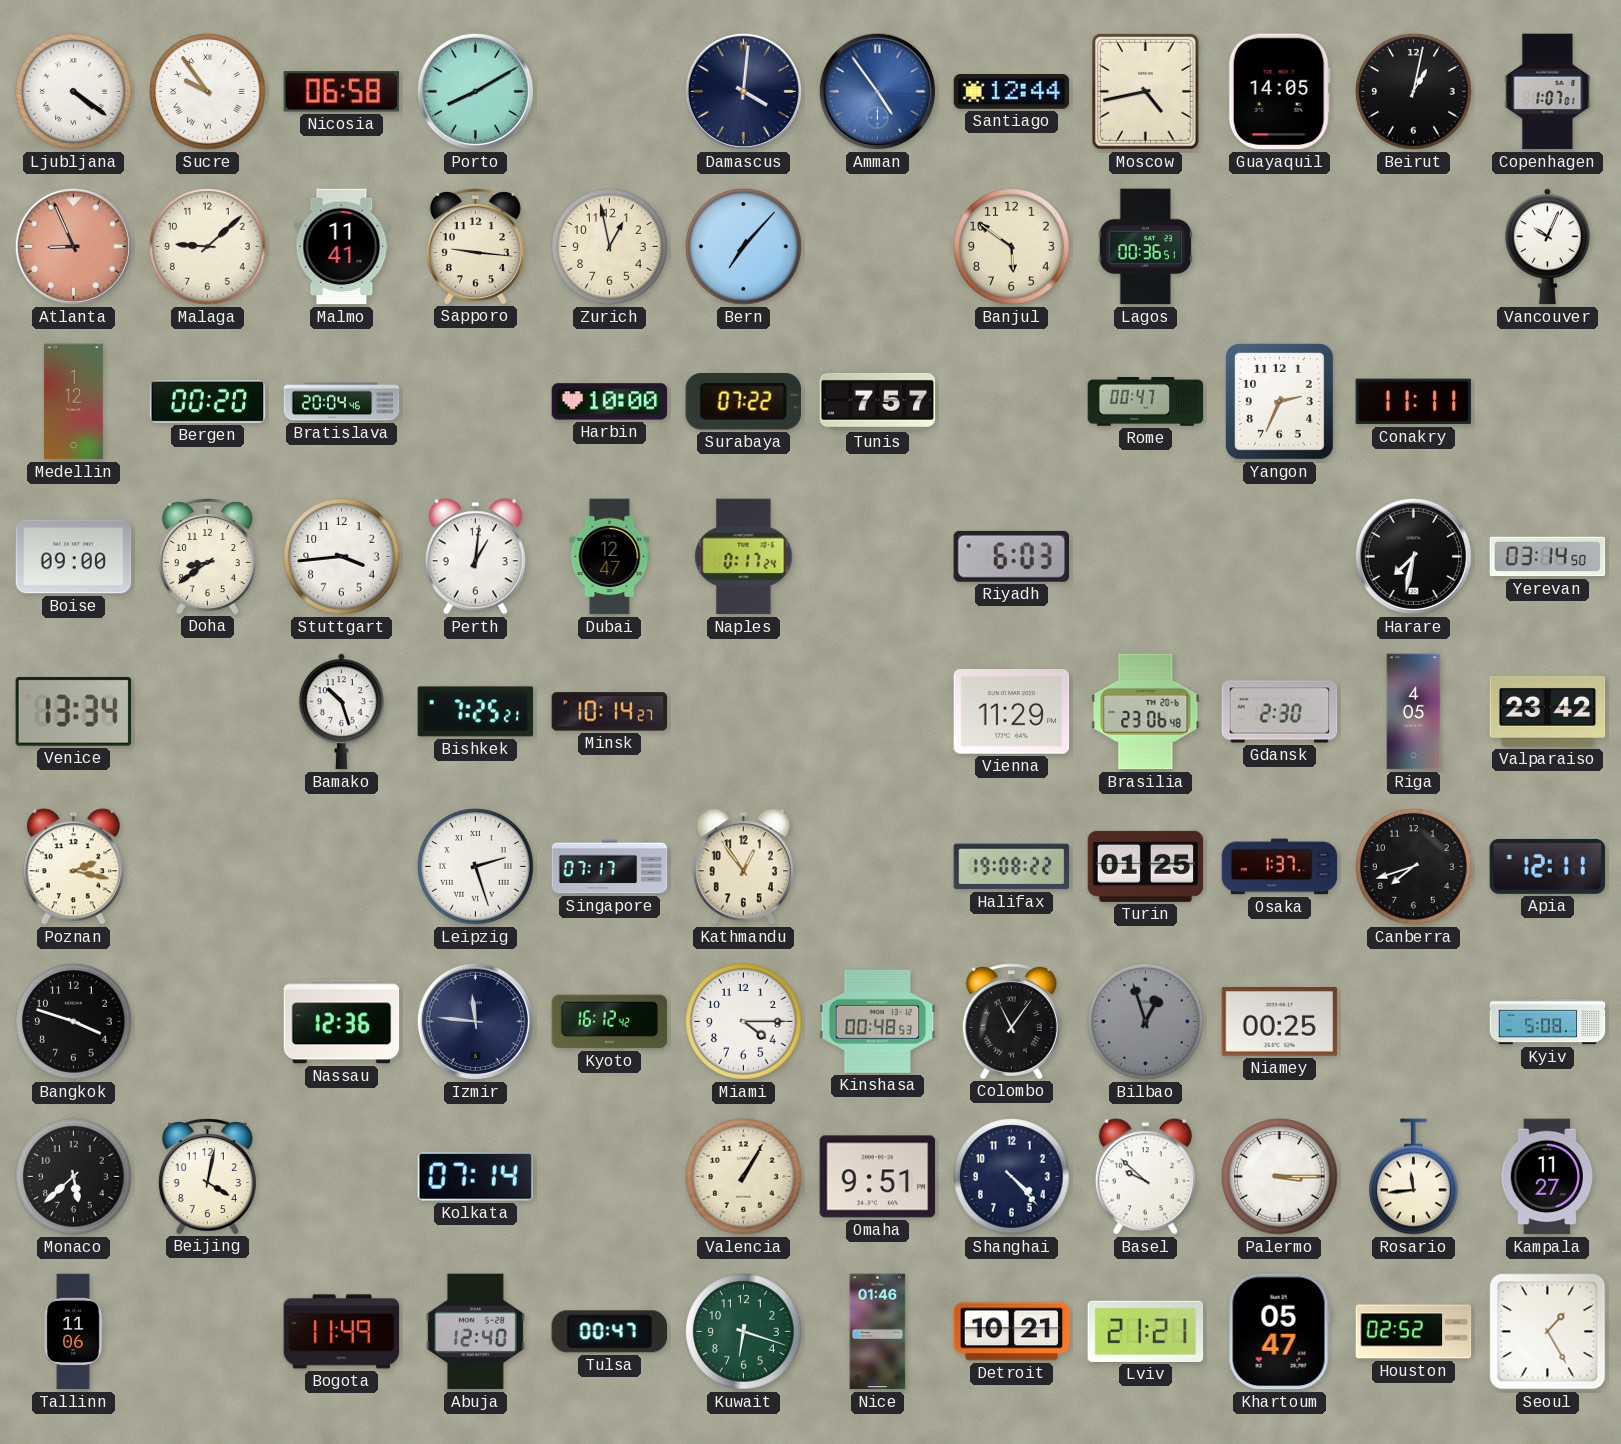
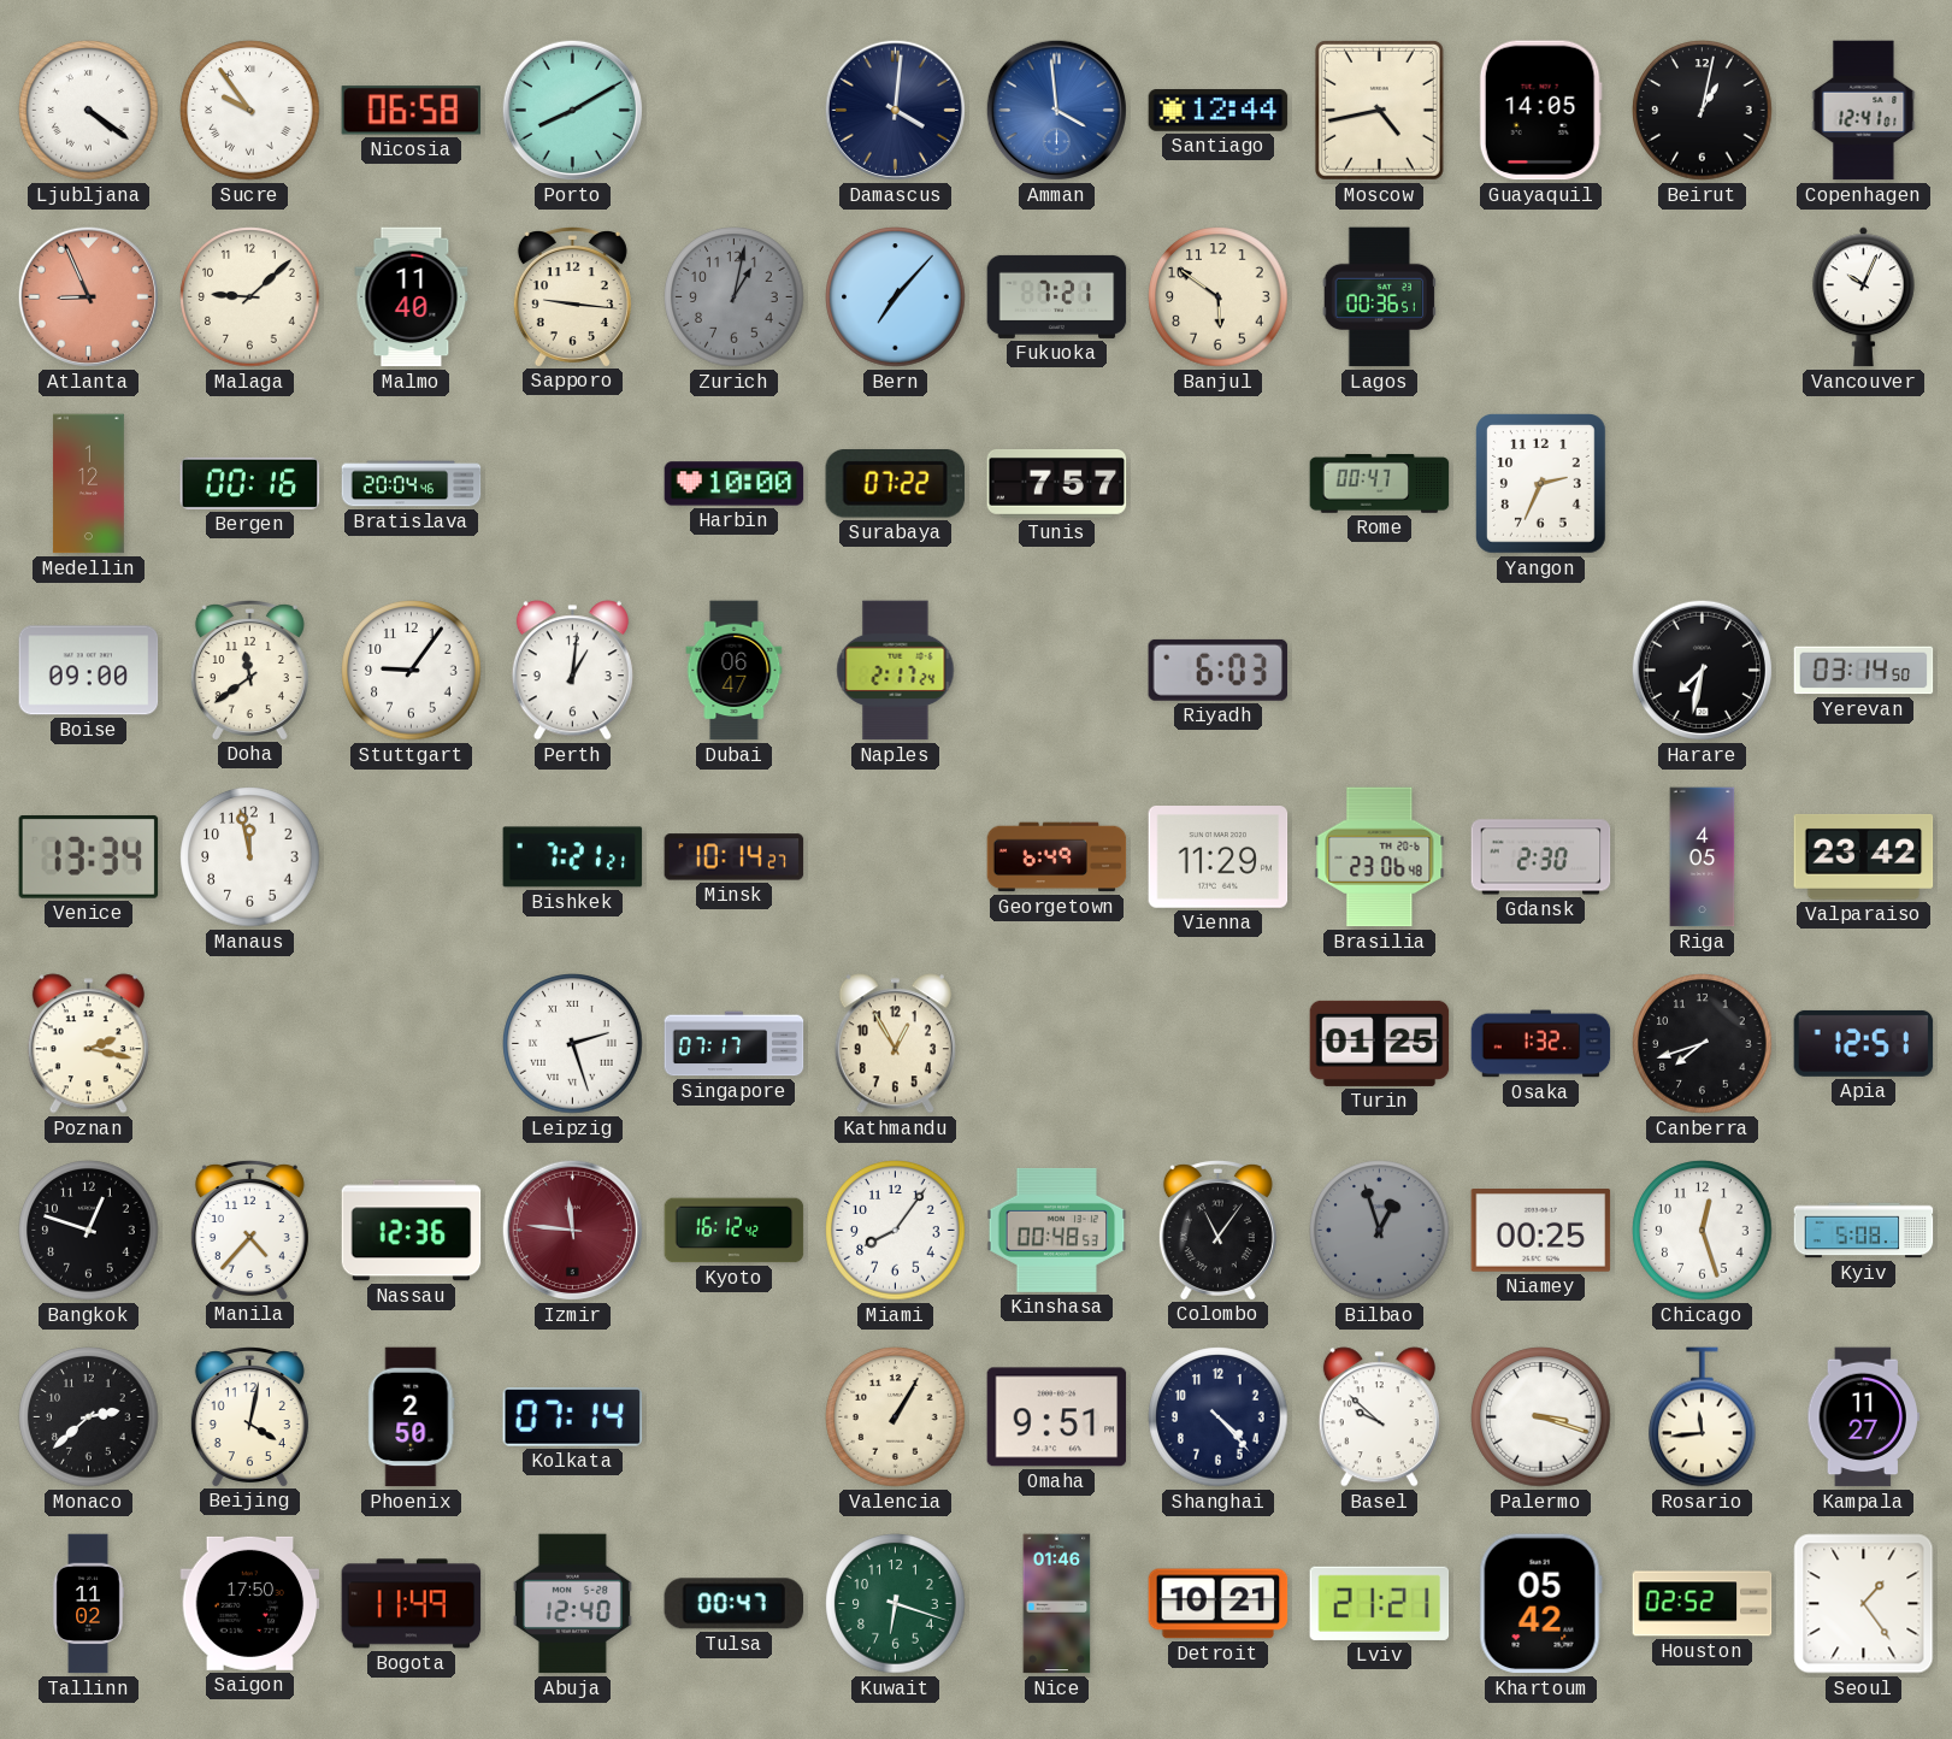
Amman: 4:54 -> 3:59
Copenhagen: 1:07 -> 12:41
Malmo: 11:41 -> 11:40
Zurich: 12:58 -> 1:02
Zurich dial: cream -> grey
Fukuoka: none -> 7:21
Bergen: 00:20 -> 00:16
Conakry: 11:11 -> none
Doha: 8:39 -> 11:39
Stuttgart: 3:44 -> 9:06
Dubai: 12:47 -> 06:47
Naples: 0:17 -> 2:17
Manaus: none -> 11:58
Bamako: 10:27 -> none
Bishkek: 7:25 -> 7:21
Georgetown: none -> 6:49
Kathmandu: 12:54 -> 12:55
Halifax: 19:08 -> none
Osaka: 1:37 -> 1:32
Apia: 12:11 -> 12:51
Bangkok: 3:48 -> 12:48
Manila: none -> 4:37
Izmir dial: navy -> burgundy
Miami: 4:15 -> 8:06
Chicago: none -> 12:27
Monaco: 5:38 -> 2:38
Phoenix: none -> 2:50
Palermo: 3:15 -> 3:18
Tallinn: 11:06 -> 11:02
Saigon: none -> 17:50
Khartoum: 05:47 -> 05:42
Seoul: 1:25 -> 1:24
